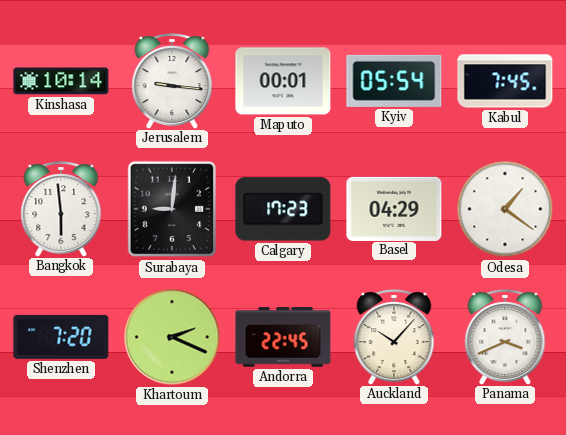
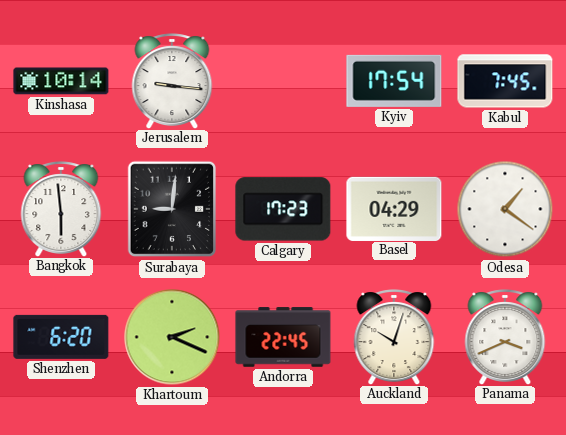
Maputo: 00:01 -> none
Kyiv: 05:54 -> 17:54
Shenzhen: 7:20 -> 6:20
Auckland: 10:07 -> 10:03
